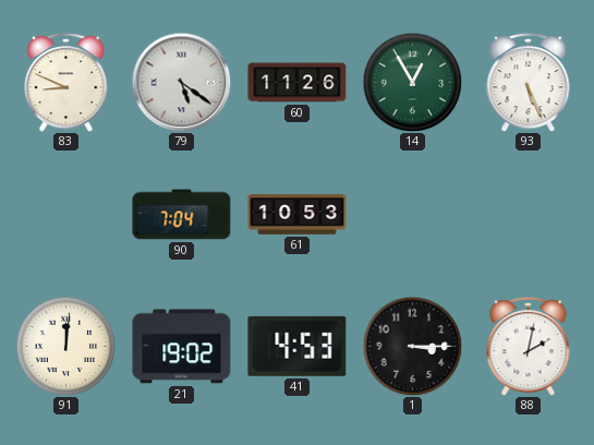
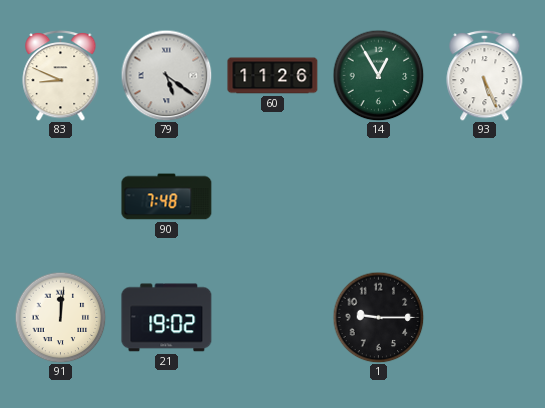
90: 7:04 -> 7:48
61: 10:53 -> none
41: 4:53 -> none
1: 3:15 -> 9:15
88: 2:02 -> none
